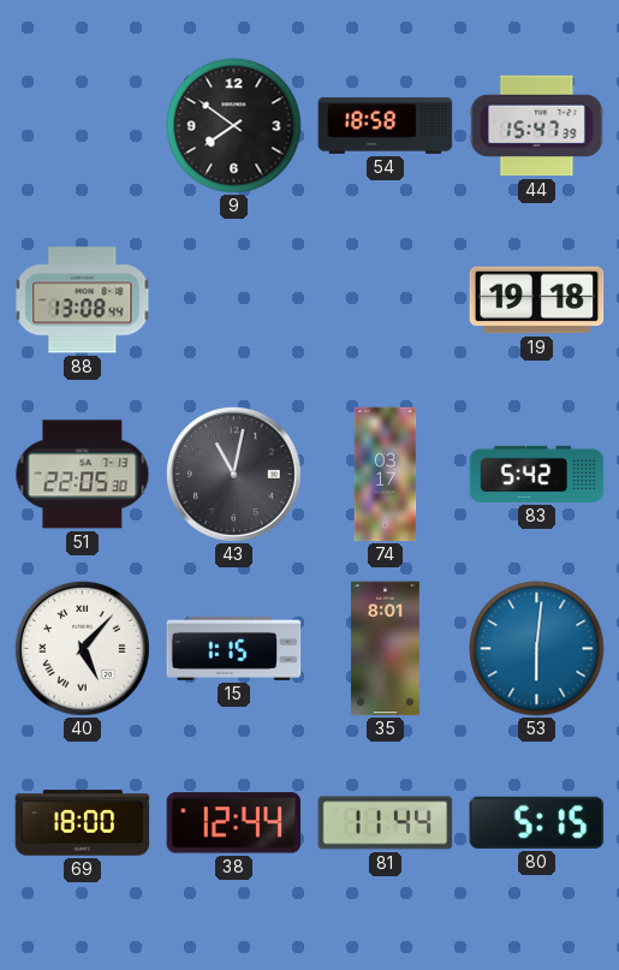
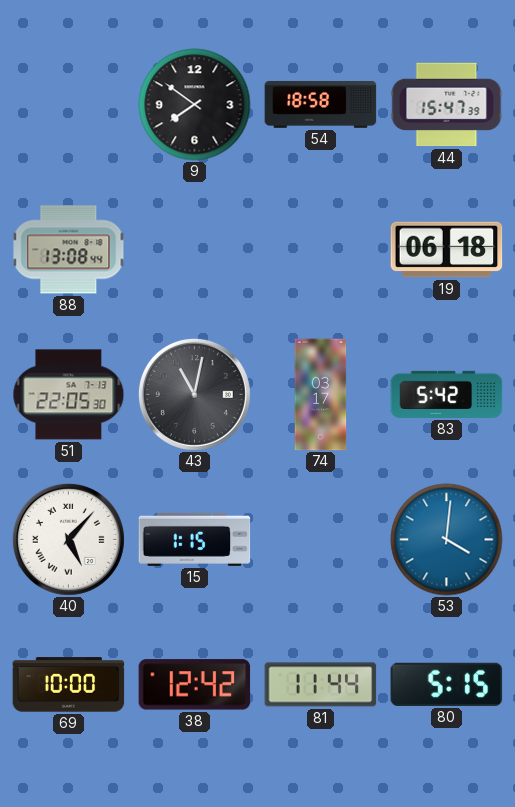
19: 19:18 -> 06:18
35: 8:01 -> none
53: 6:01 -> 4:01
69: 18:00 -> 10:00
38: 12:44 -> 12:42
